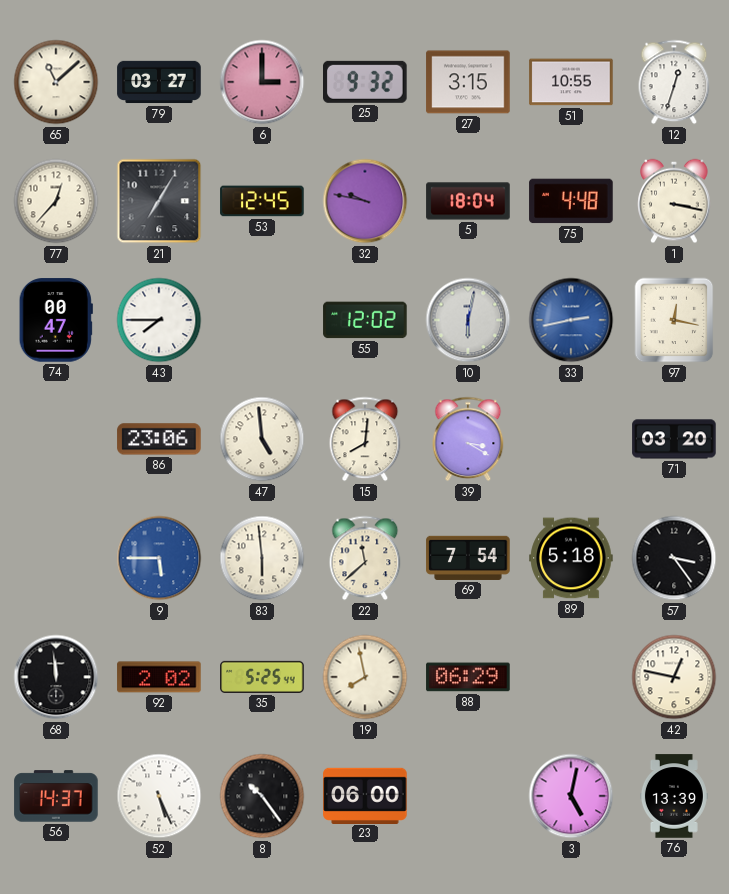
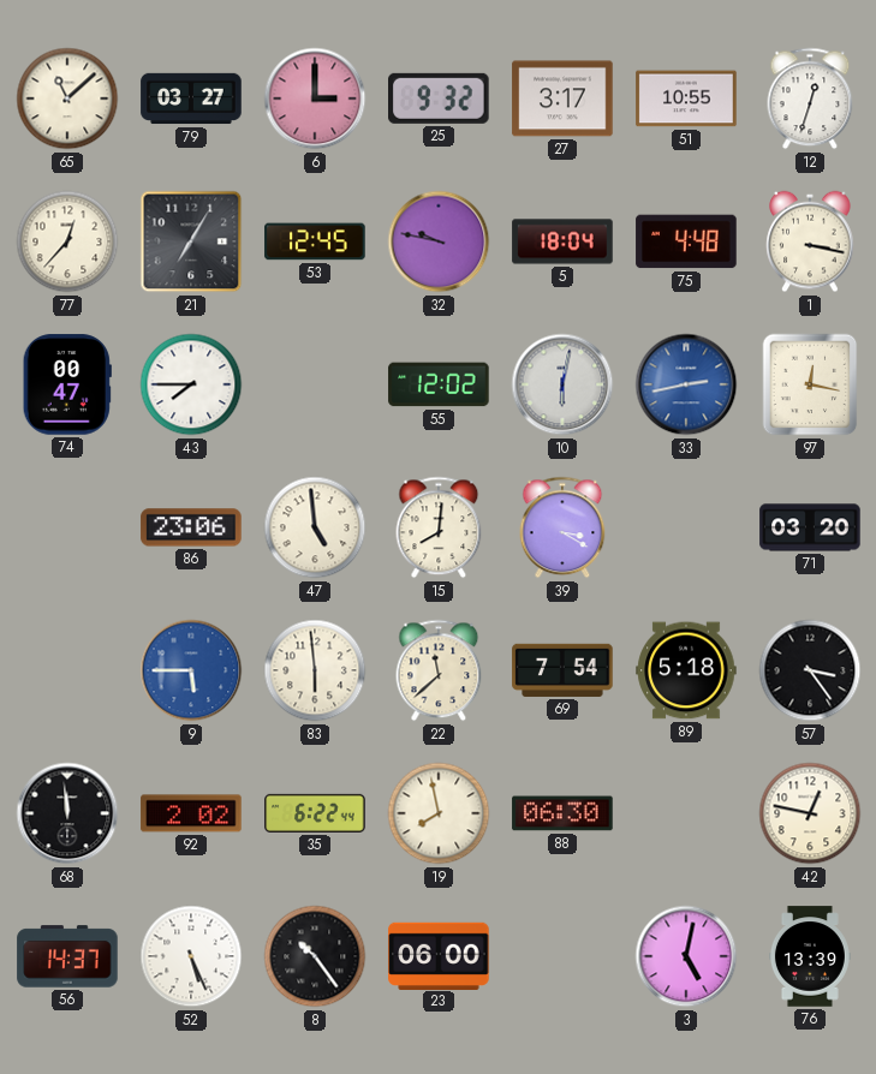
27: 3:15 -> 3:17
35: 5:25 -> 6:22
88: 06:29 -> 06:30
